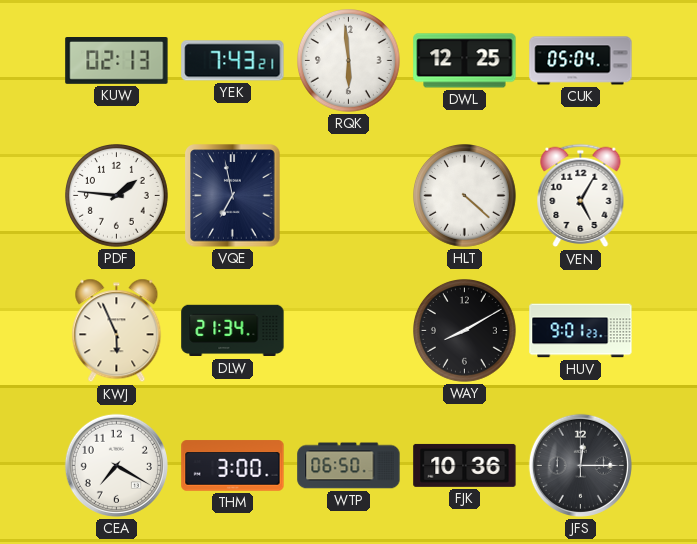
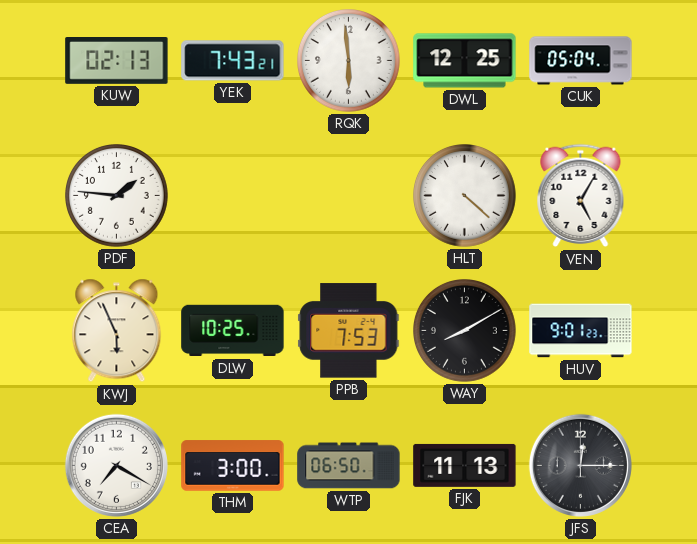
VQE: 6:58 -> none
DLW: 21:34 -> 10:25
PPB: none -> 7:53
FJK: 10:36 -> 11:13
